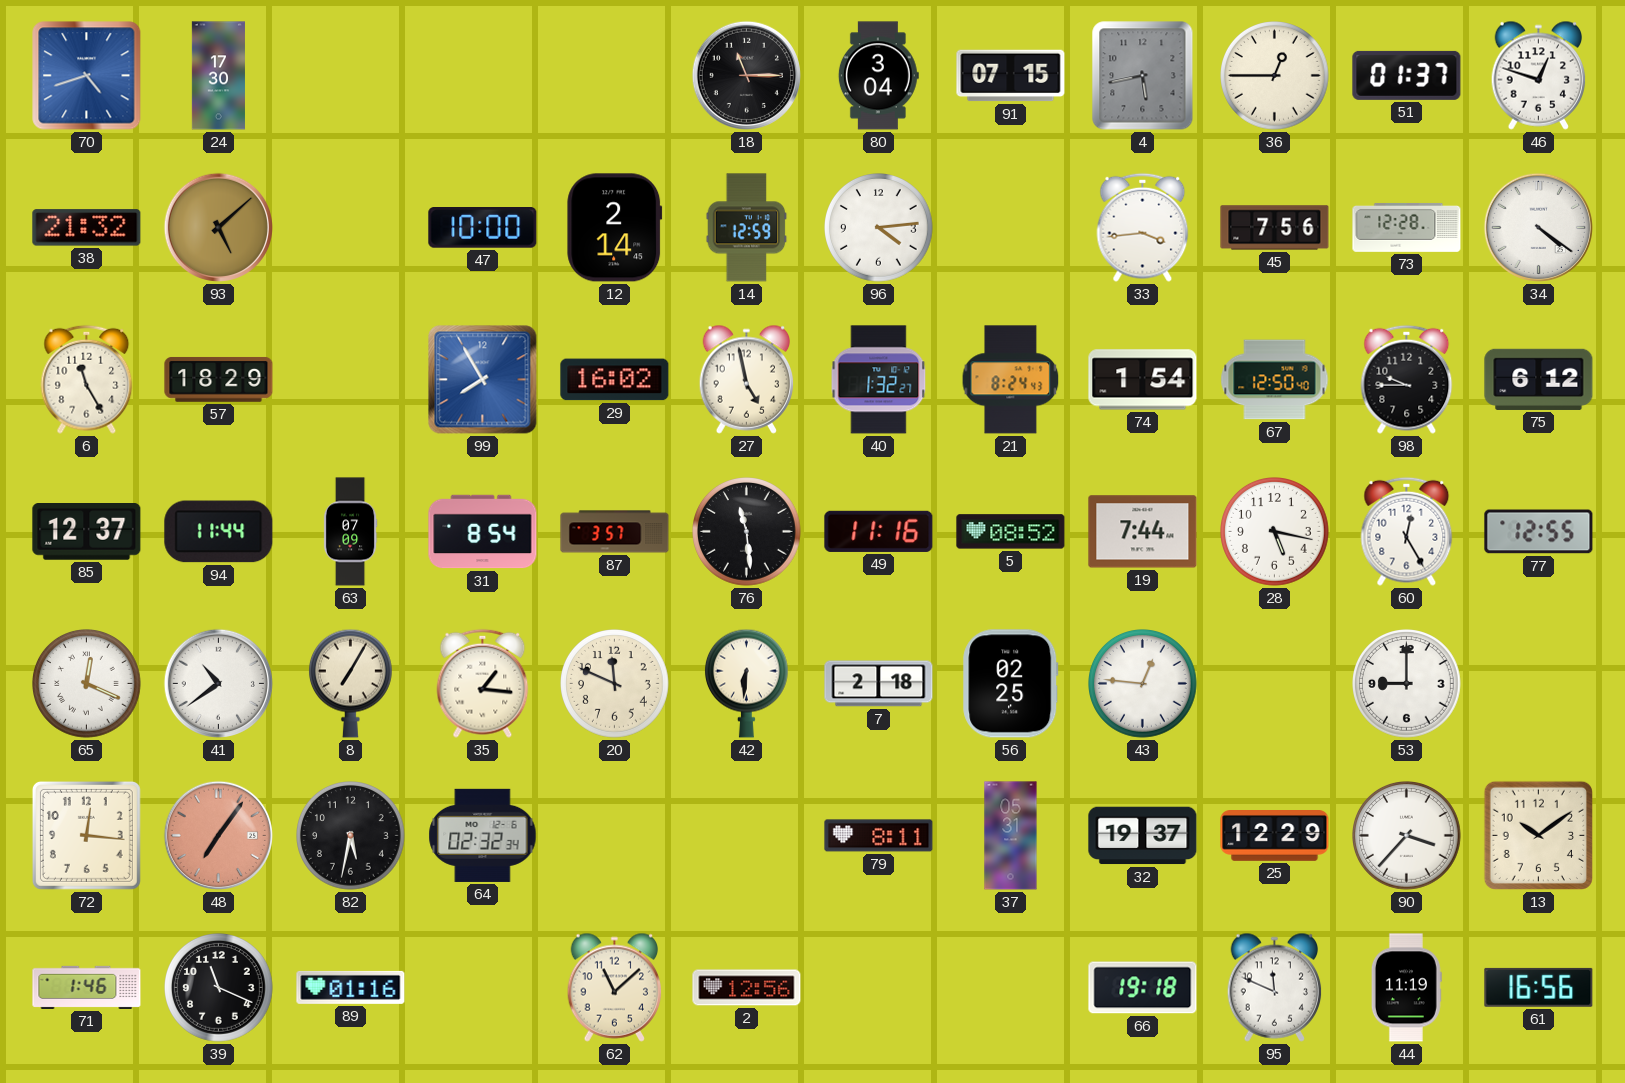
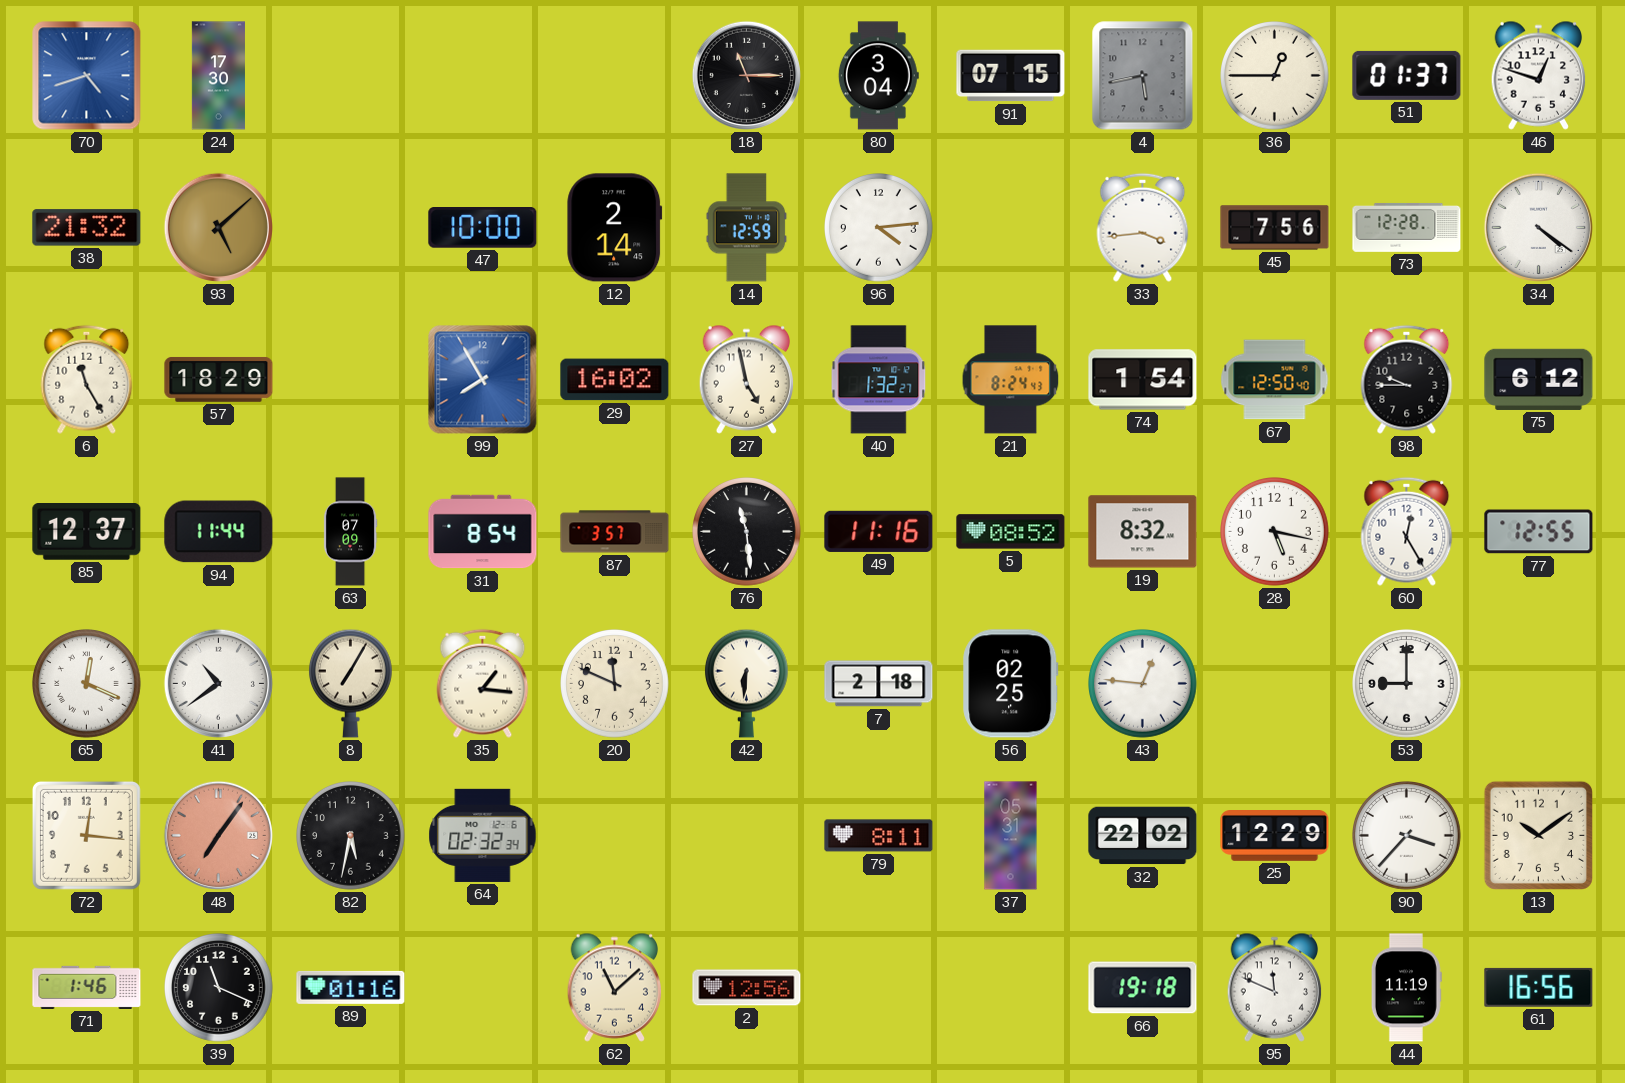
19: 7:44 -> 8:32
32: 19:37 -> 22:02
